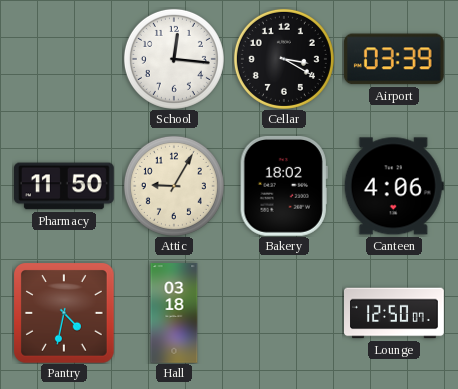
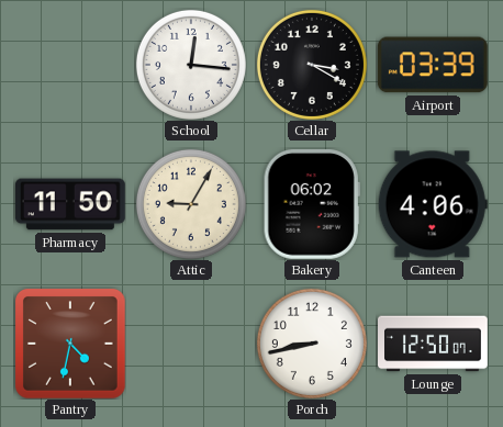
Bakery: 18:02 -> 06:02
Hall: 03:18 -> none
Porch: none -> 8:43
